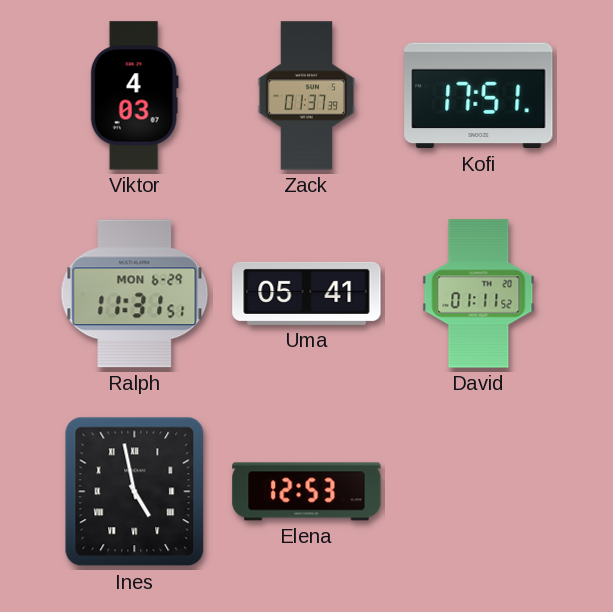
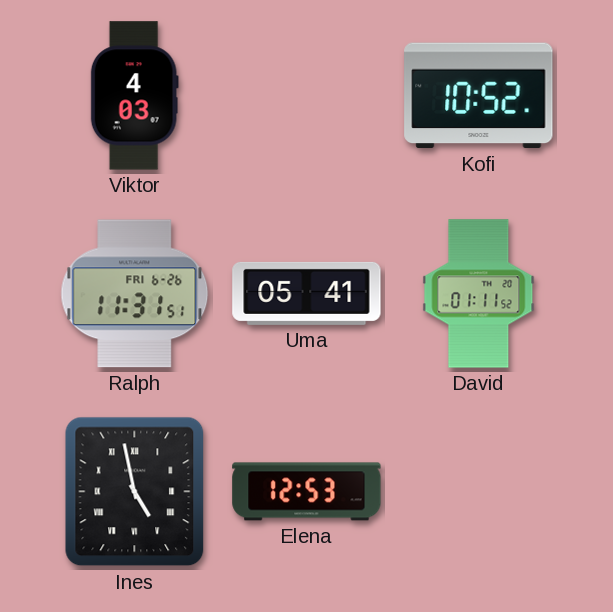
Zack: 01:37 -> none
Kofi: 17:51 -> 10:52
Ralph date: MON 6-29 -> FRI 6-26
